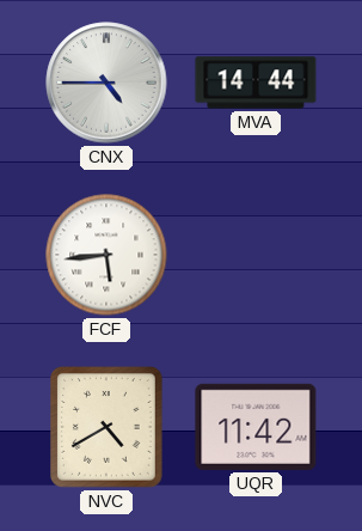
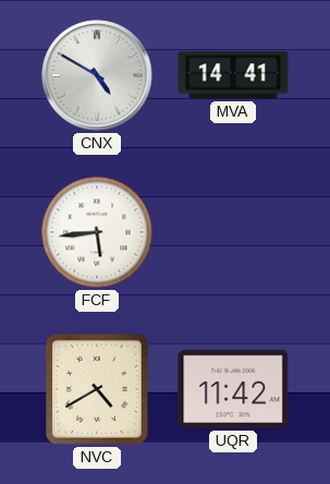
CNX: 4:45 -> 4:50
MVA: 14:44 -> 14:41
